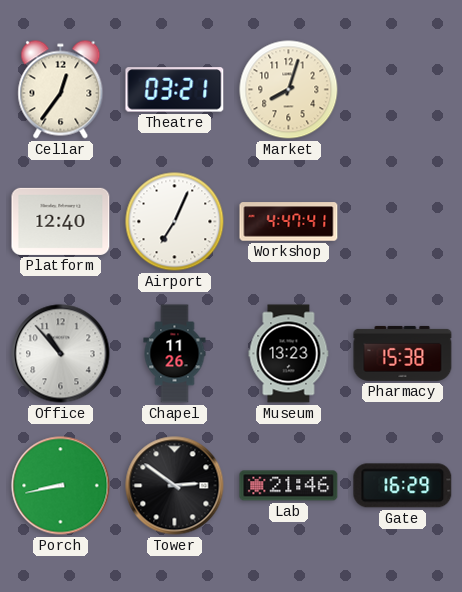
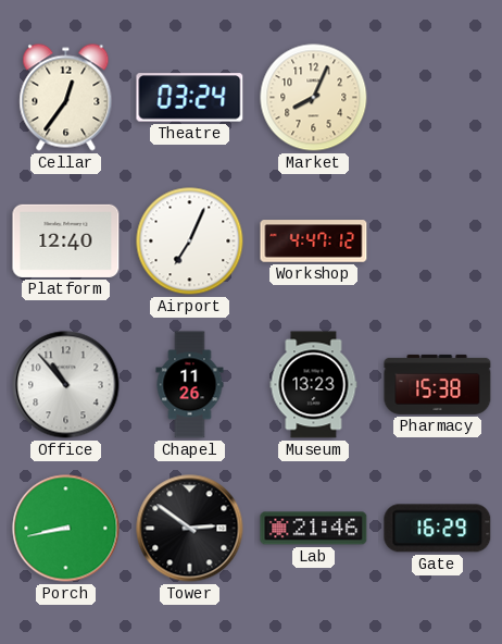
Theatre: 03:21 -> 03:24
Market: 8:03 -> 8:04
Workshop: 4:47:41 -> 4:47:12
